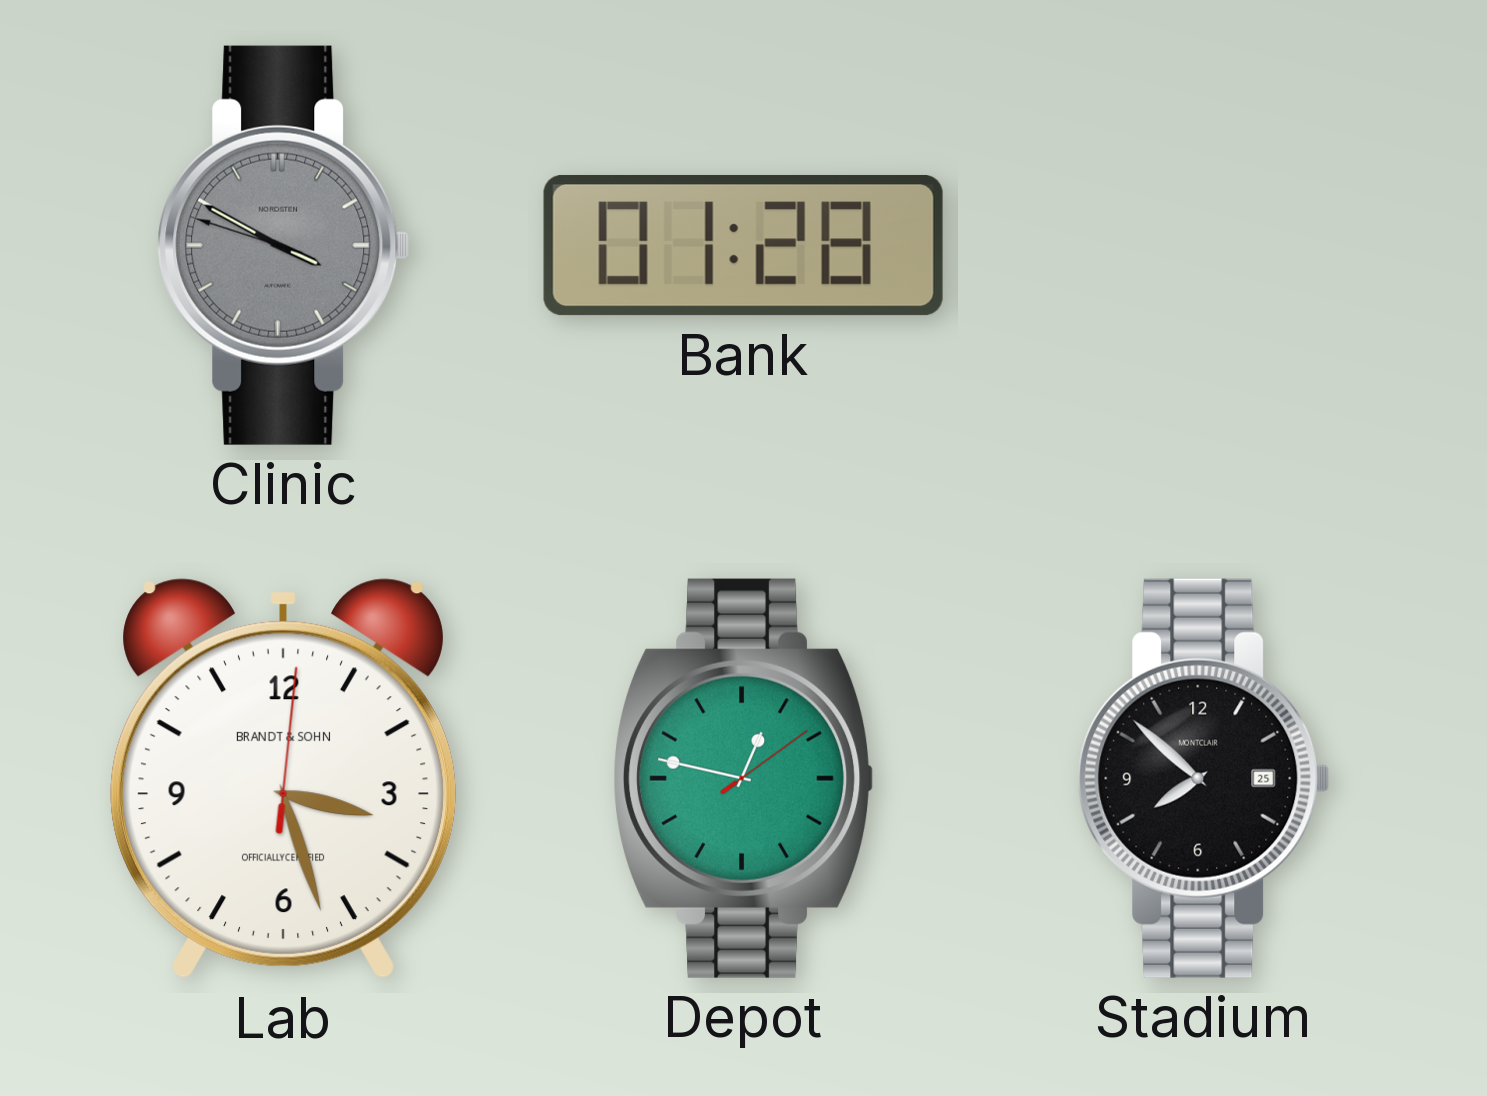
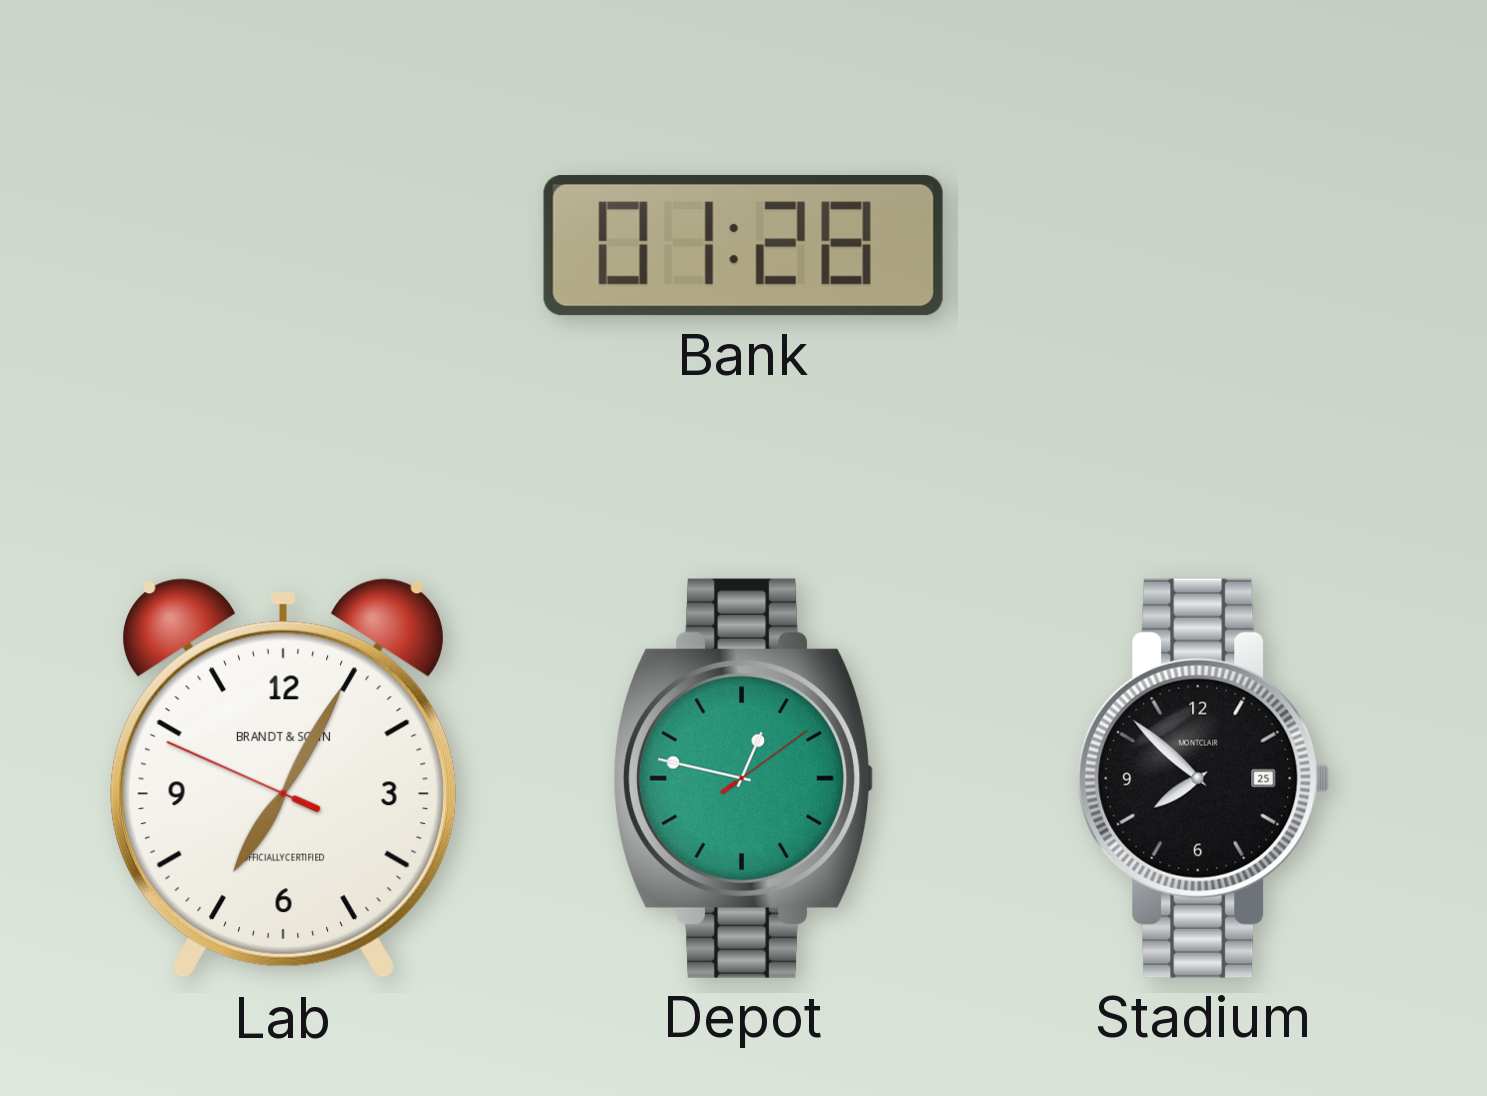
Clinic: 3:49 -> none
Lab: 3:27 -> 7:04
